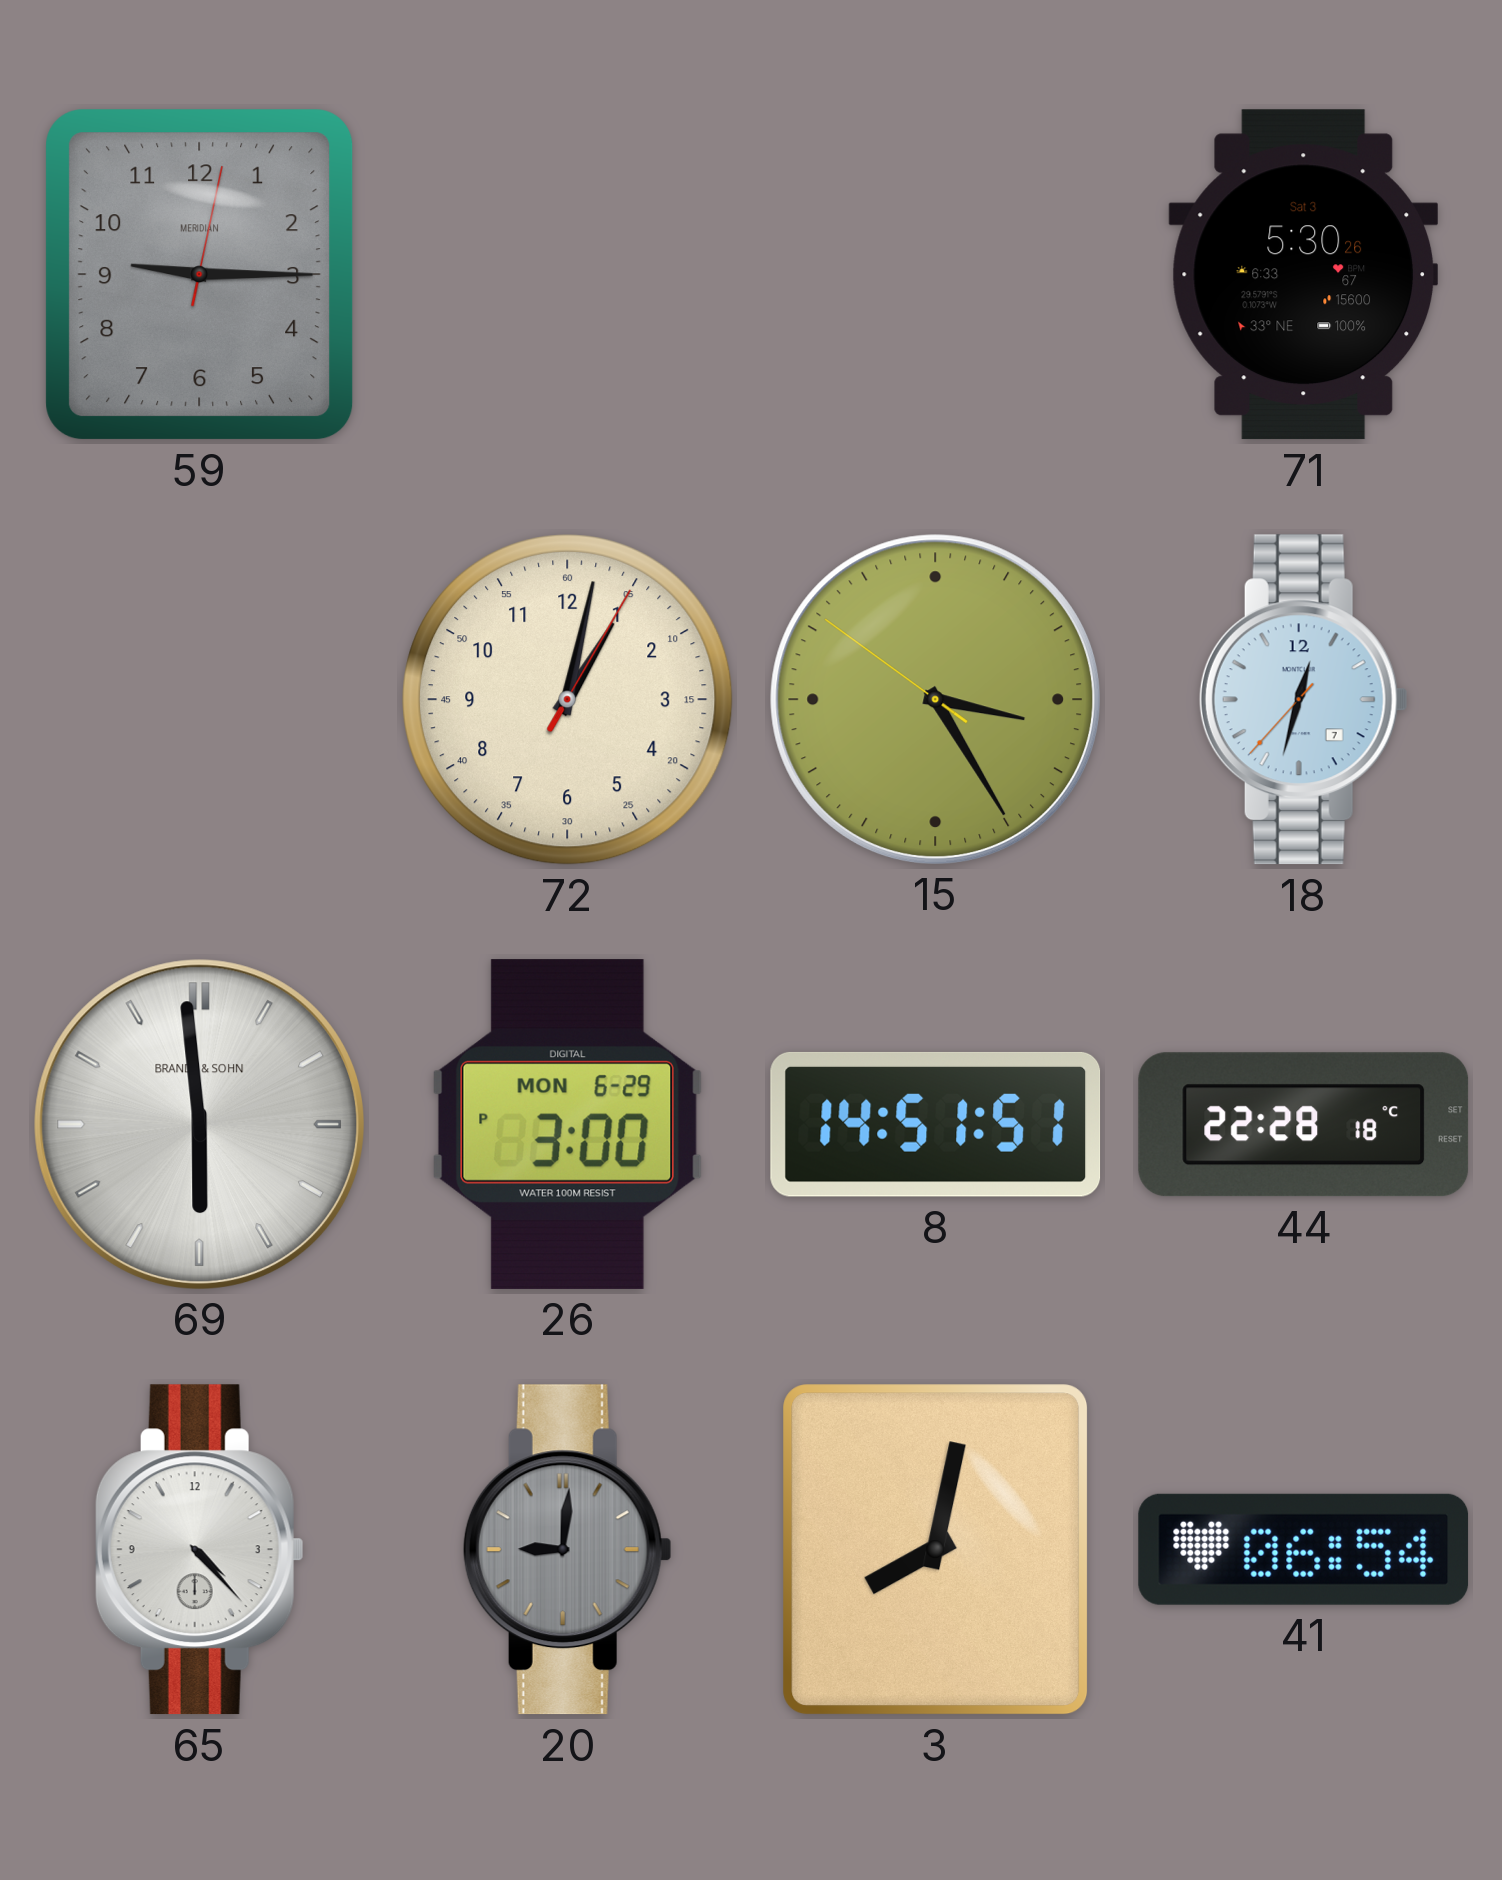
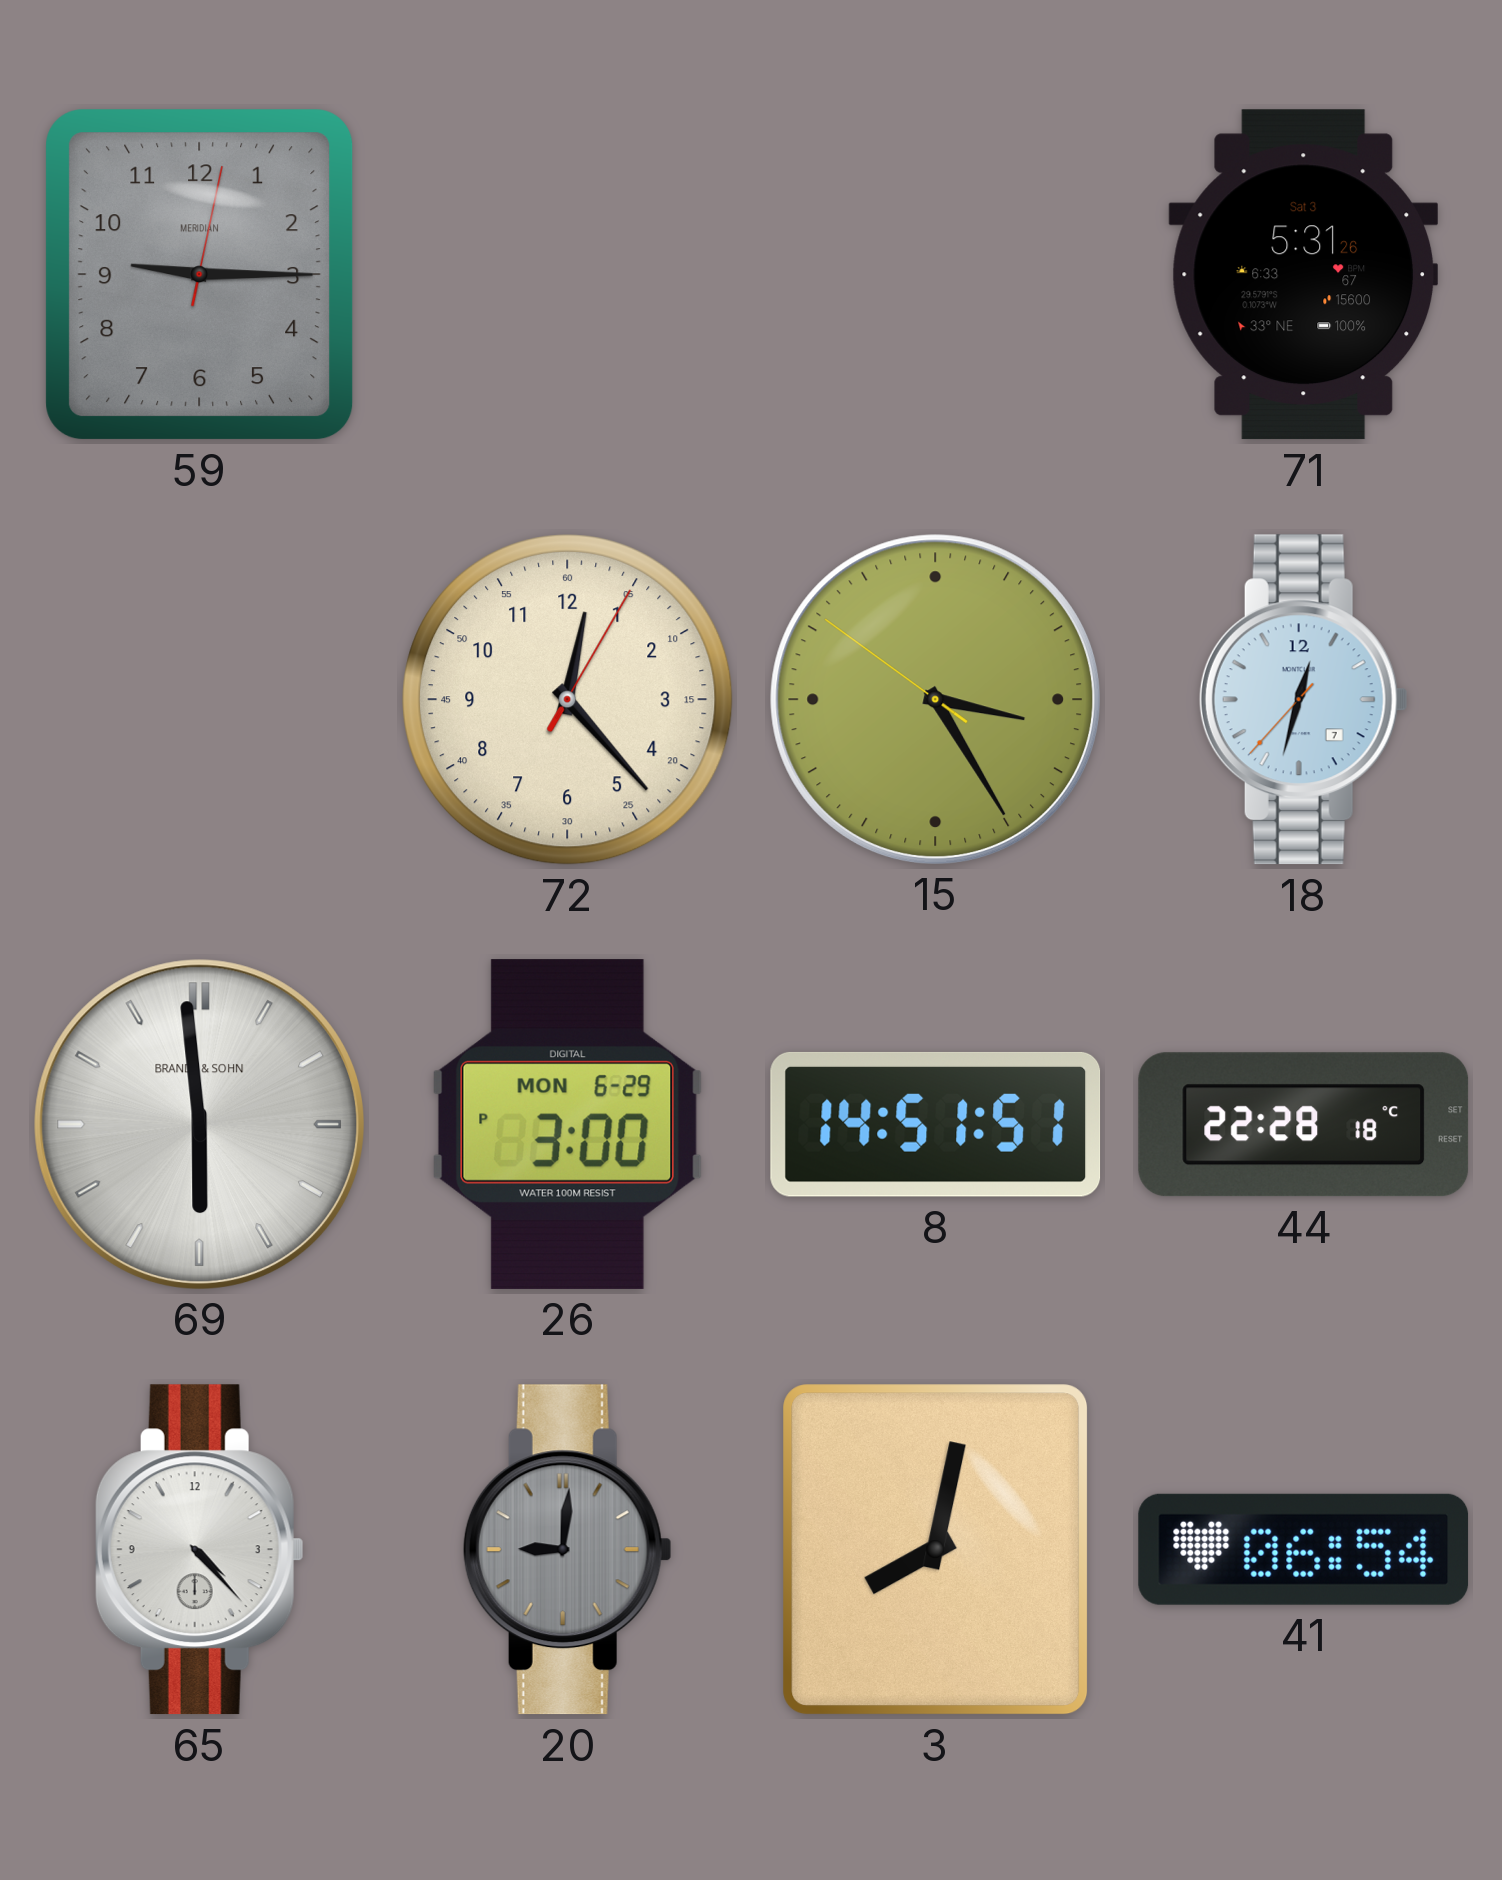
71: 5:30 -> 5:31
72: 1:02 -> 12:23
